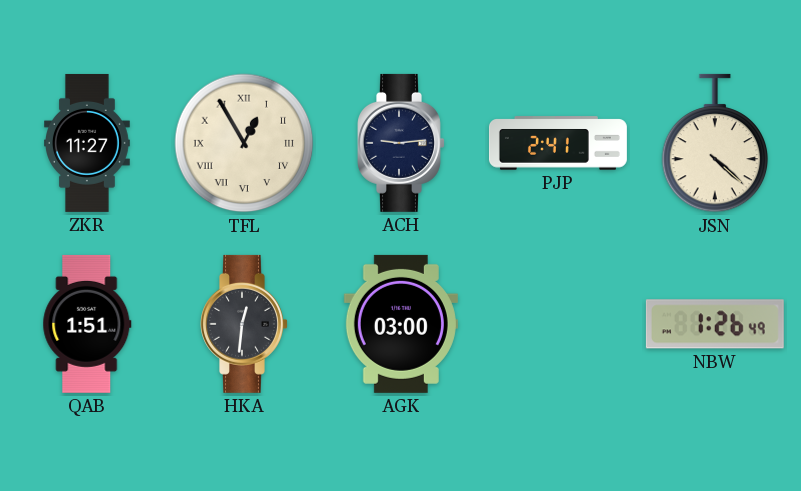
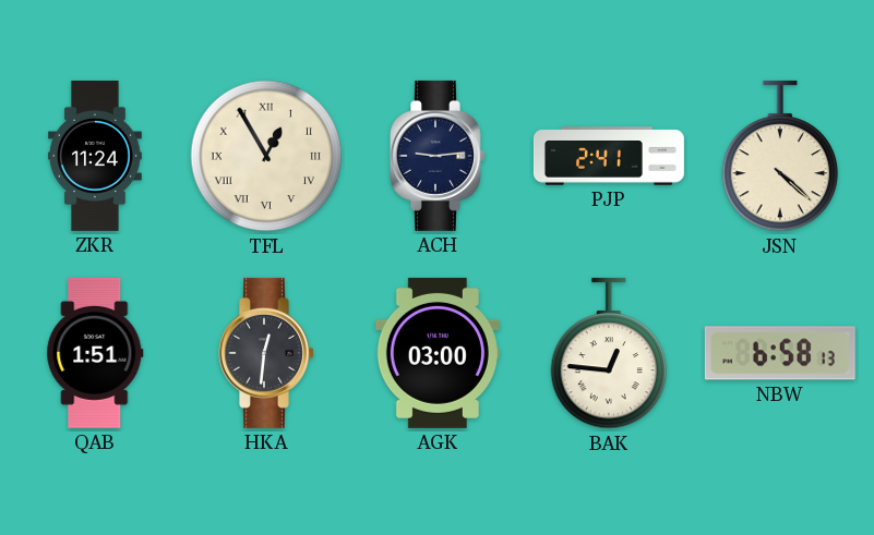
ZKR: 11:27 -> 11:24
BAK: none -> 12:46
NBW: 1:26 -> 6:58
